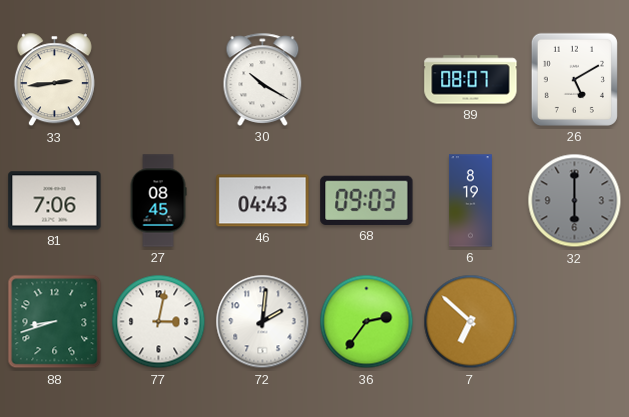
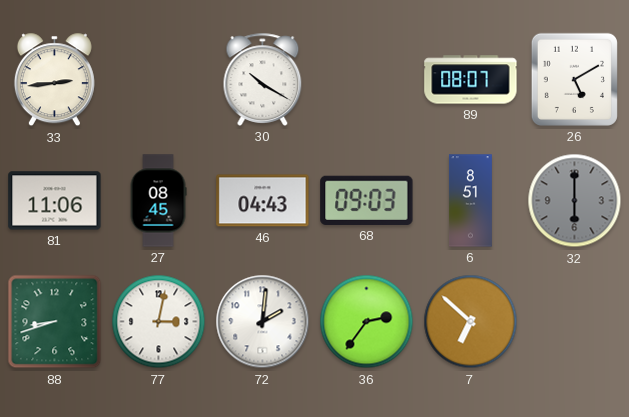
81: 7:06 -> 11:06
6: 8:19 -> 8:51
